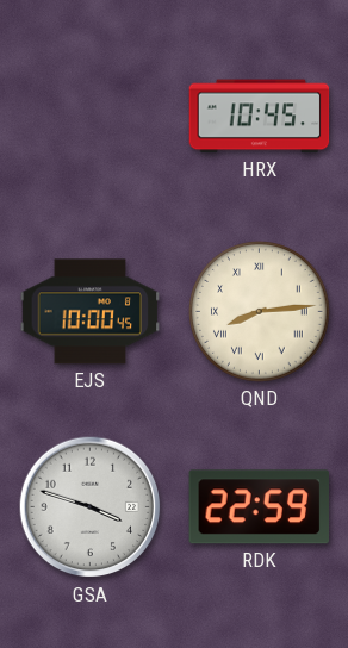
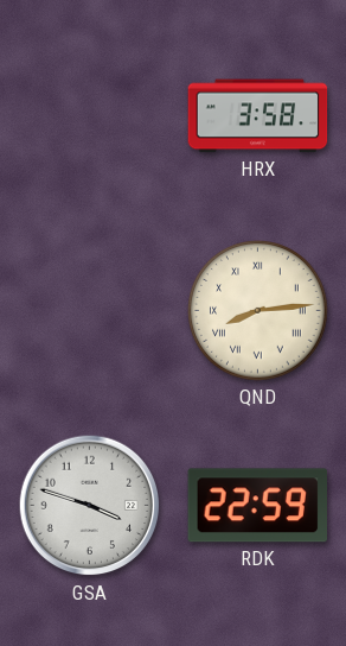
HRX: 10:45 -> 3:58
EJS: 10:00 -> none
